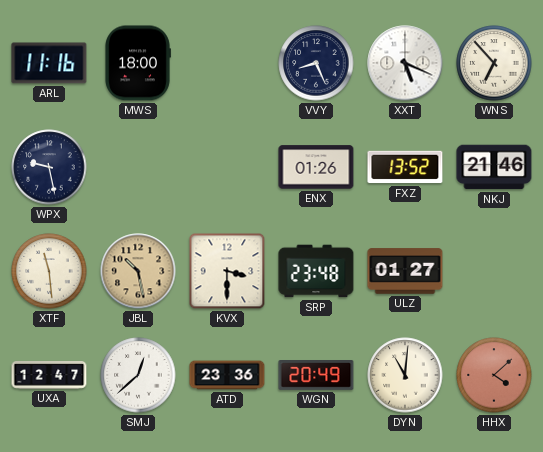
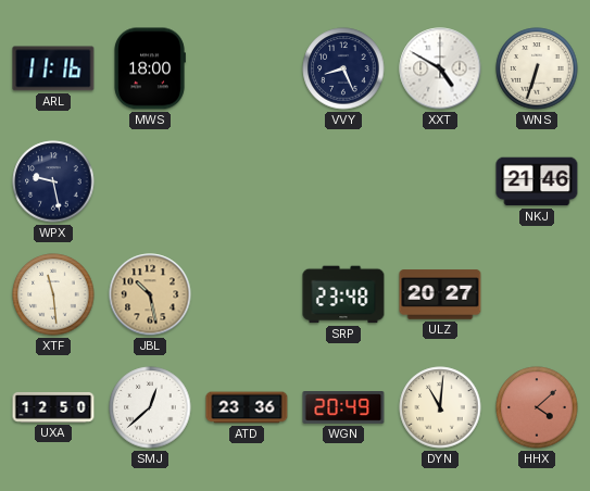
XXT: 5:19 -> 4:50
WNS: 6:53 -> 6:33
ENX: 01:26 -> none
FXZ: 13:52 -> none
KVX: 3:30 -> none
ULZ: 01:27 -> 20:27
UXA: 12:47 -> 12:50
